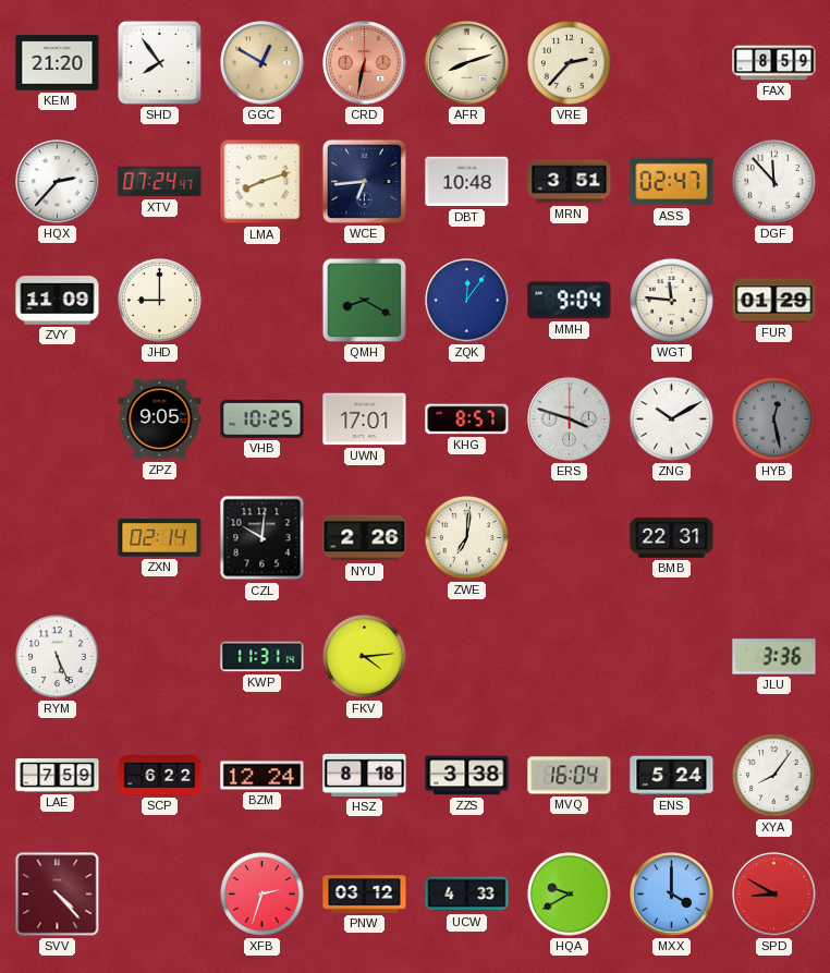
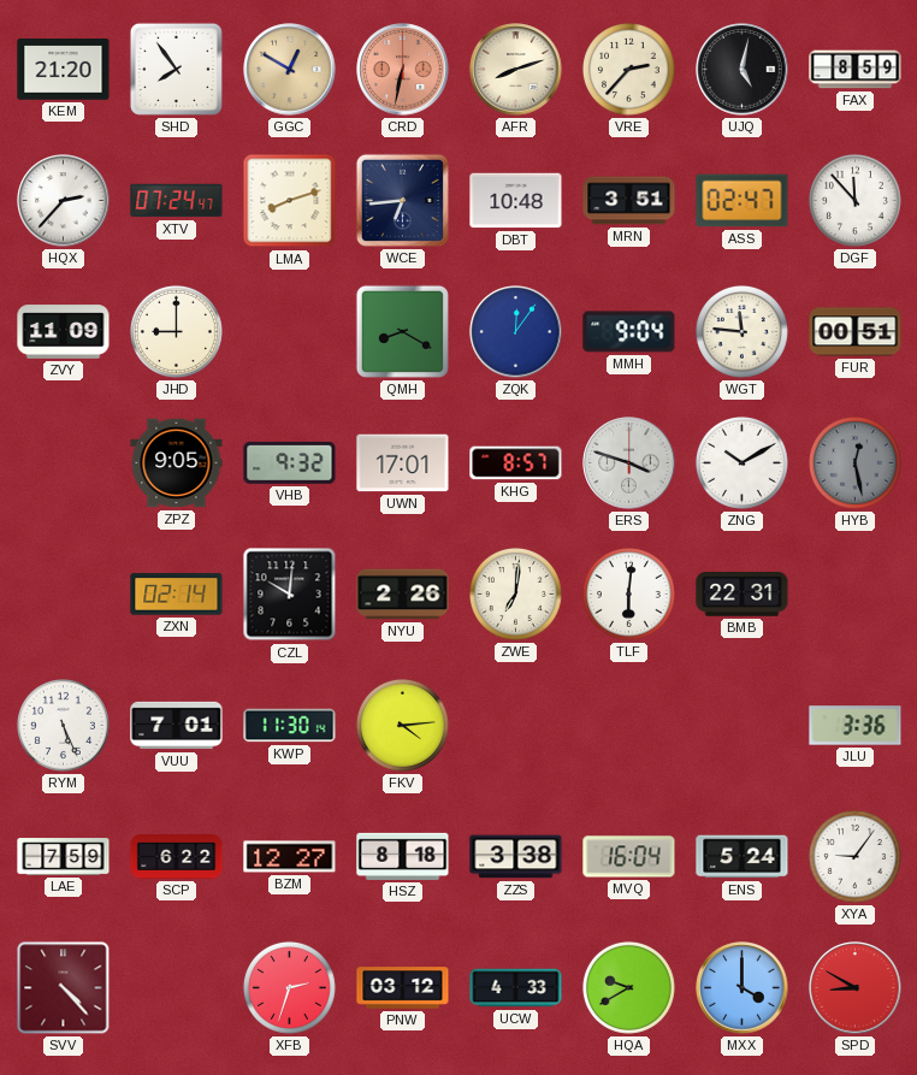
UJQ: none -> 5:02
FUR: 01:29 -> 00:51
VHB: 10:25 -> 9:32
TLF: none -> 6:01
VUU: none -> 7:01
KWP: 11:31 -> 11:30
BZM: 12:24 -> 12:27
XYA: 8:06 -> 9:06
